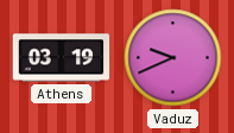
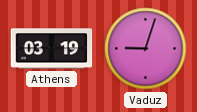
Vaduz: 9:41 -> 9:03
